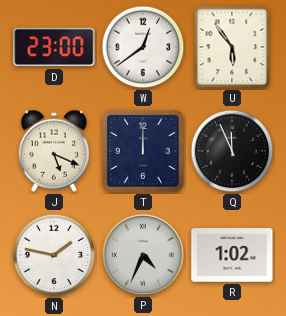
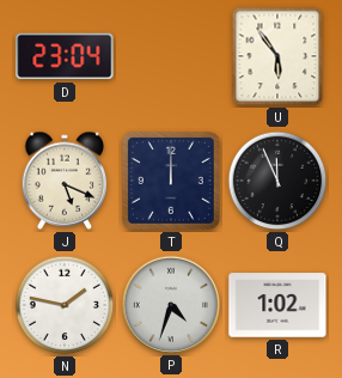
D: 23:00 -> 23:04
W: 12:39 -> none
P: 4:34 -> 4:33
